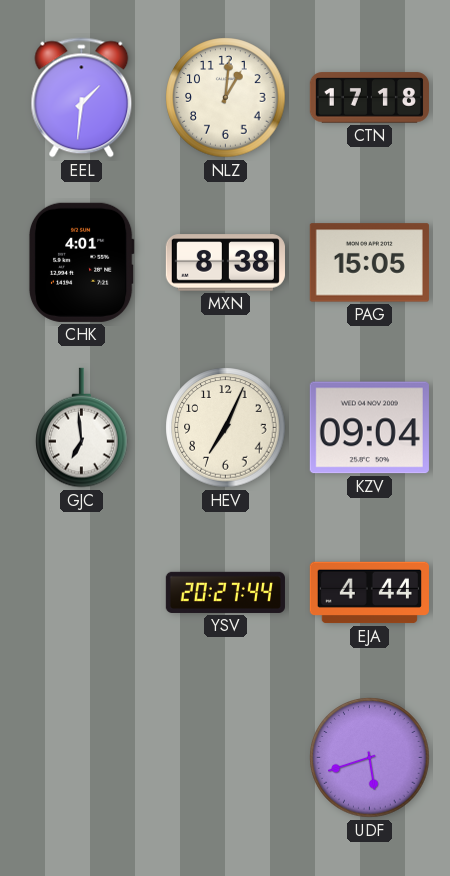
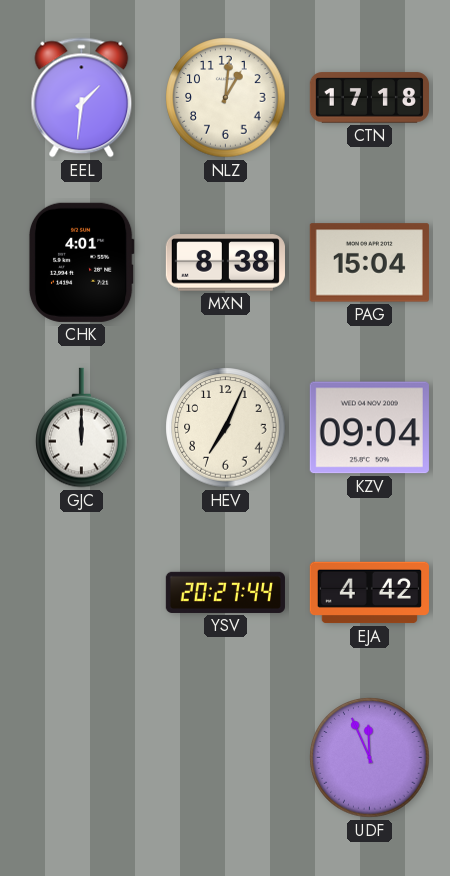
PAG: 15:05 -> 15:04
GJC: 6:59 -> 12:00
EJA: 4:44 -> 4:42
UDF: 5:42 -> 11:56
